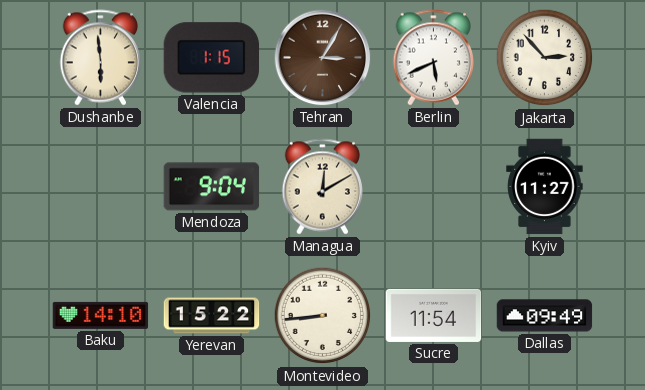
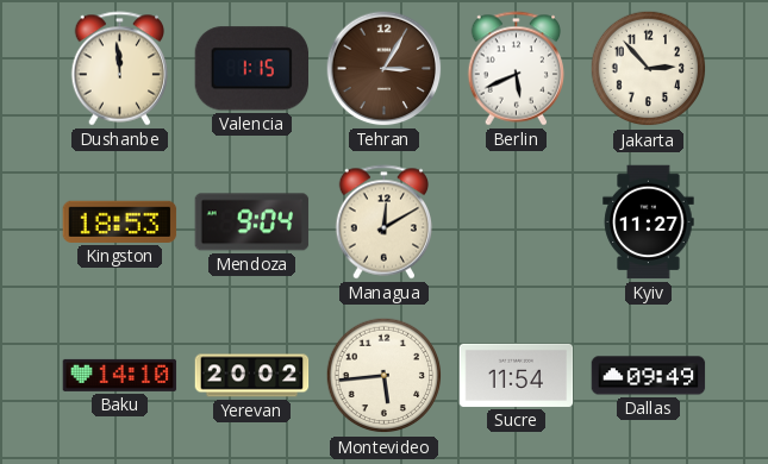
Dushanbe: 5:59 -> 11:59
Kingston: none -> 18:53
Yerevan: 15:22 -> 20:02
Montevideo: 8:44 -> 5:44
